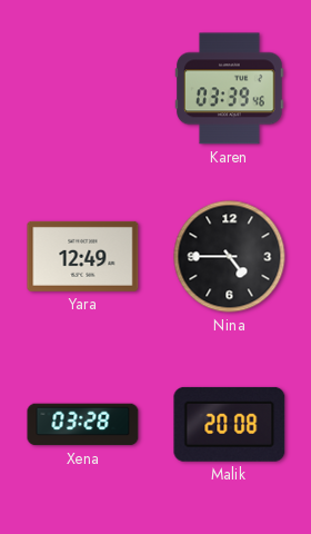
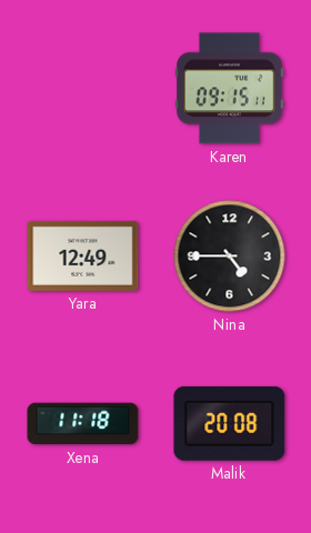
Karen: 03:39 -> 09:15
Xena: 03:28 -> 11:18
